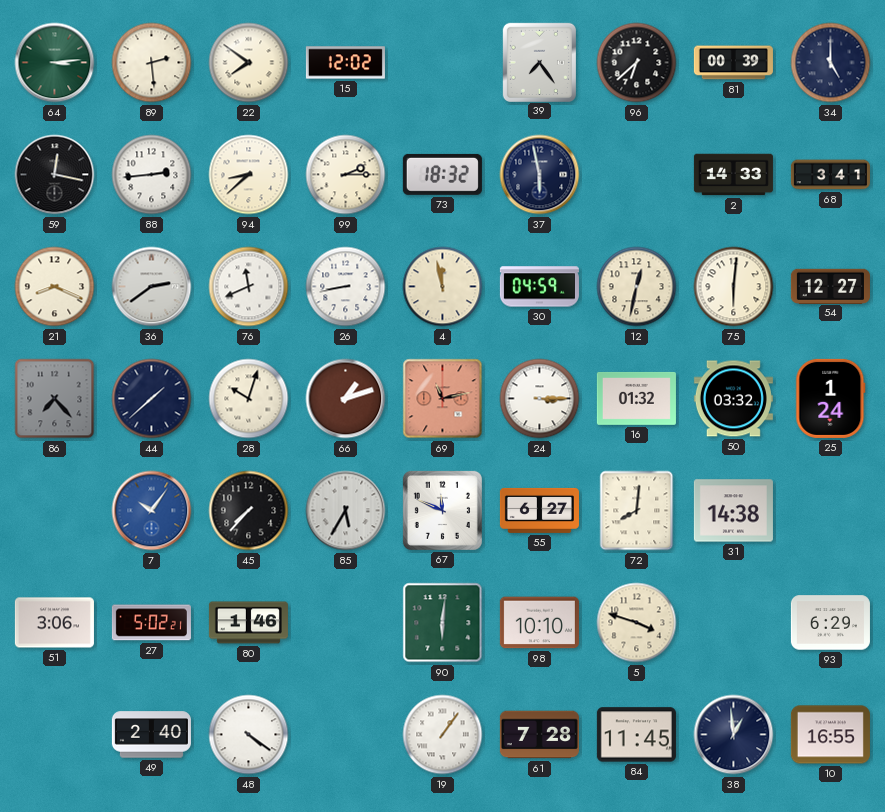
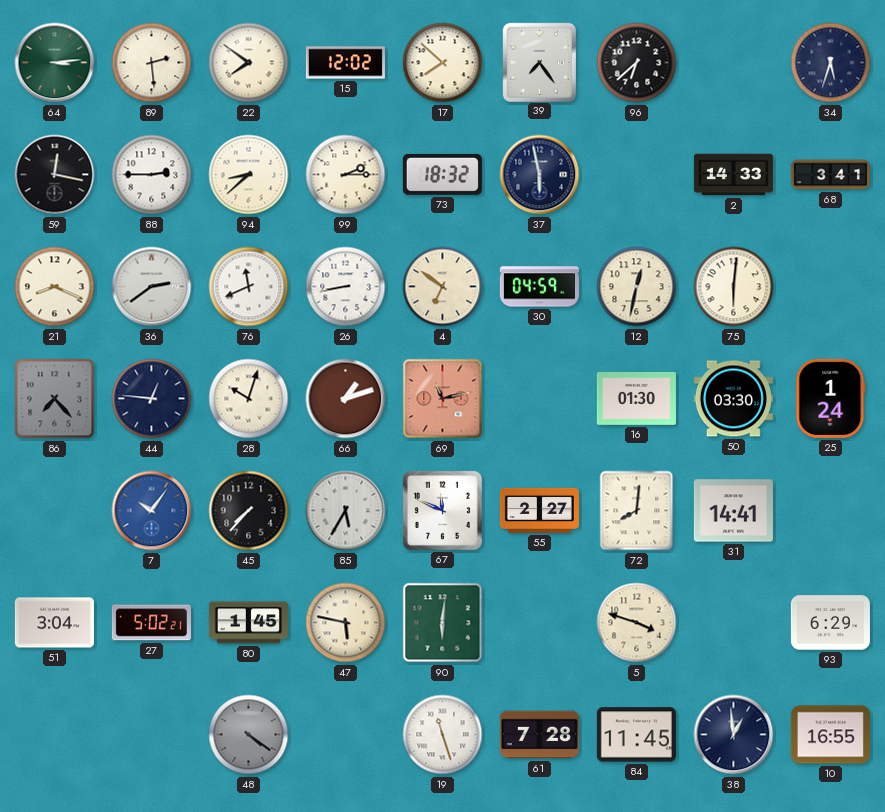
17: none -> 7:52
81: 00:39 -> none
34: 5:00 -> 5:33
88: 2:44 -> 2:45
4: 11:58 -> 6:51
54: 12:27 -> none
44: 1:38 -> 12:46
24: 3:15 -> none
16: 01:32 -> 01:30
50: 03:32 -> 03:30
55: 6:27 -> 2:27
31: 14:38 -> 14:41
51: 3:06 -> 3:04
80: 1:46 -> 1:45
47: none -> 5:47
98: 10:10 -> none
49: 2:40 -> none
48 dial: white -> grey
19: 1:06 -> 11:27
